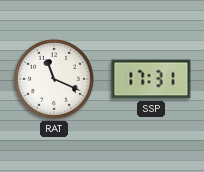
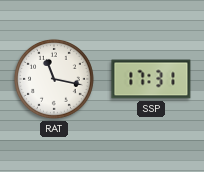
RAT: 11:19 -> 11:17
